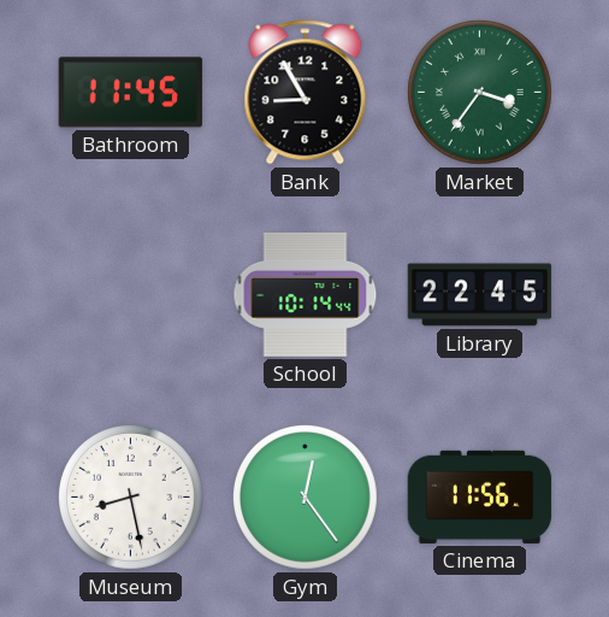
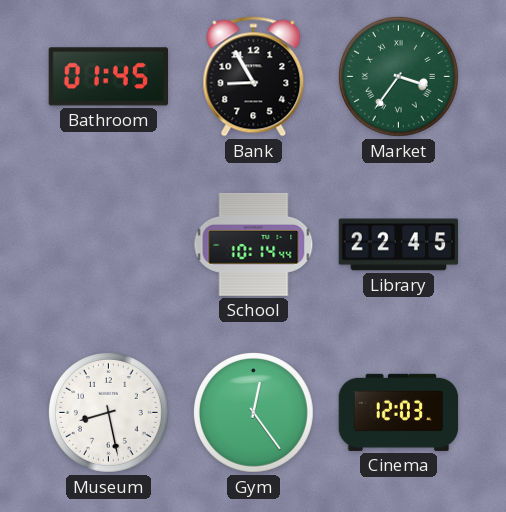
Bathroom: 11:45 -> 01:45
Cinema: 11:56 -> 12:03
